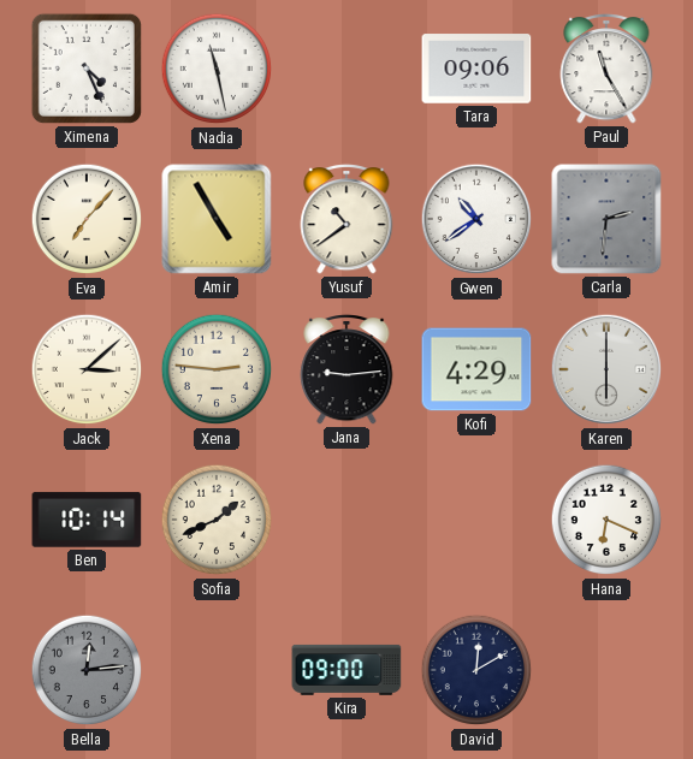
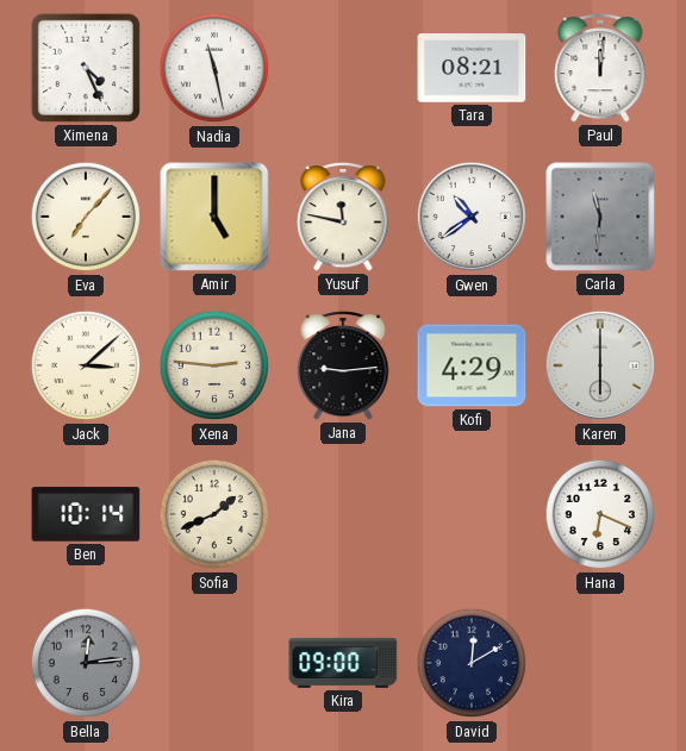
Tara: 09:06 -> 08:21
Paul: 11:25 -> 12:01
Amir: 4:55 -> 5:00
Yusuf: 10:39 -> 11:47
Carla: 2:31 -> 11:31
